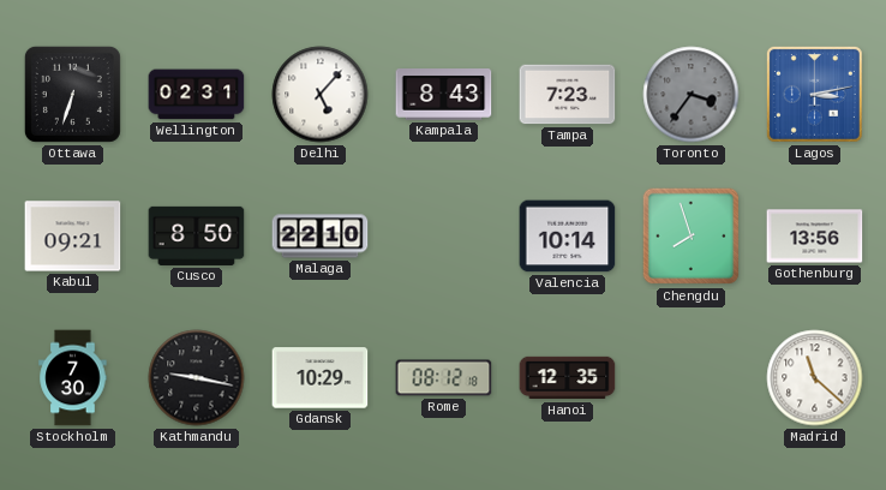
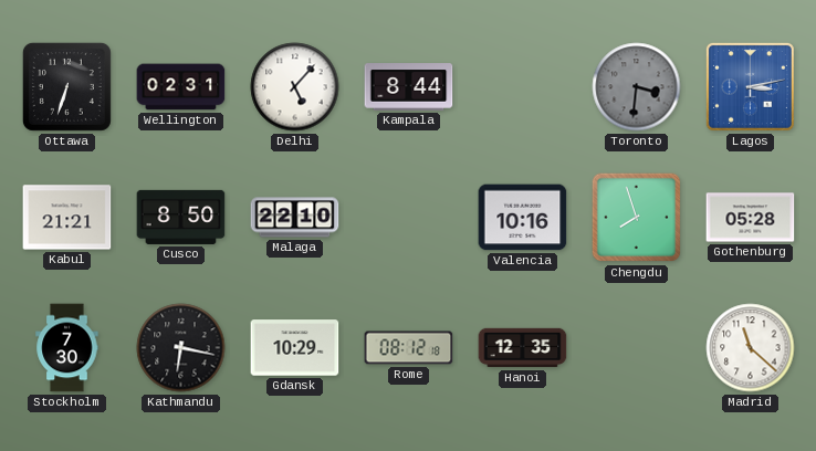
Kampala: 8:43 -> 8:44
Tampa: 7:23 -> none
Toronto: 3:36 -> 3:31
Kabul: 09:21 -> 21:21
Valencia: 10:14 -> 10:16
Gothenburg: 13:56 -> 05:28
Kathmandu: 9:17 -> 6:17
